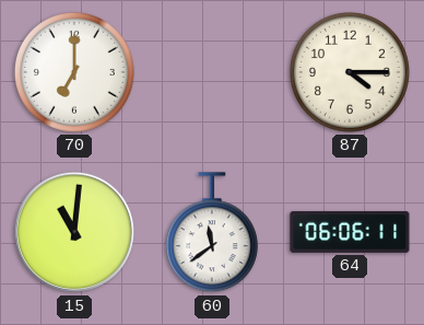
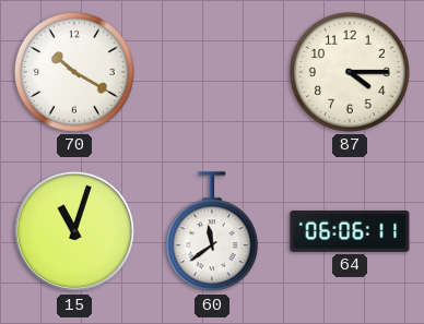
70: 7:00 -> 10:20
15: 11:01 -> 11:03
